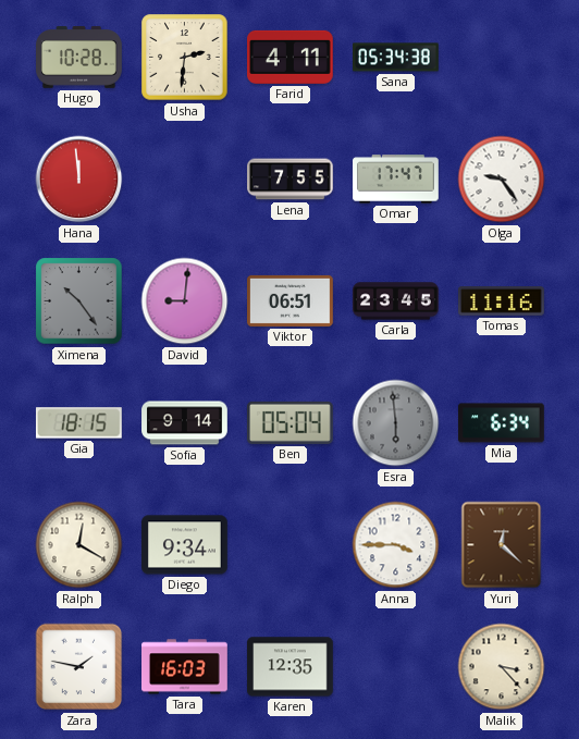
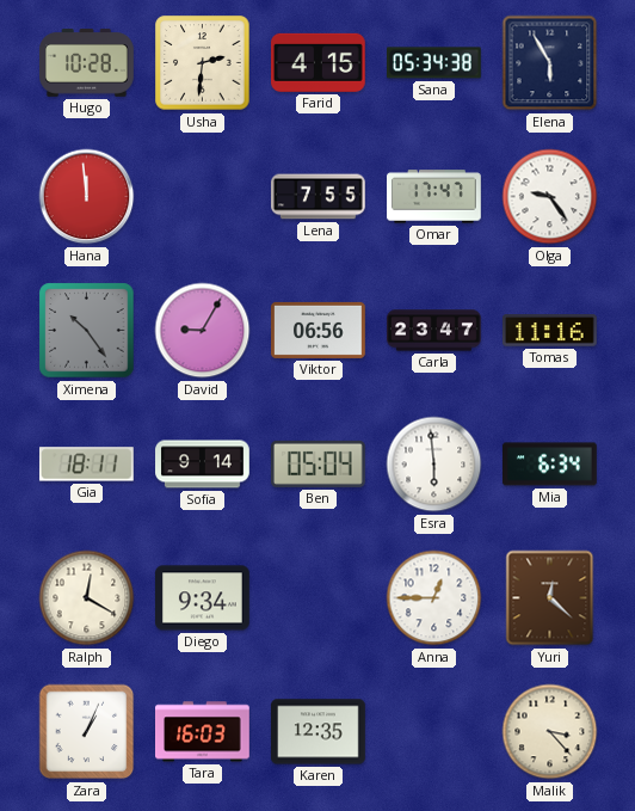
Farid: 4:11 -> 4:15
Elena: none -> 5:55
David: 9:01 -> 9:05
Viktor: 06:51 -> 06:56
Carla: 23:45 -> 23:47
Gia: 18:15 -> 18:11
Esra dial: grey -> white
Anna: 3:45 -> 12:45
Zara: 1:47 -> 1:04
